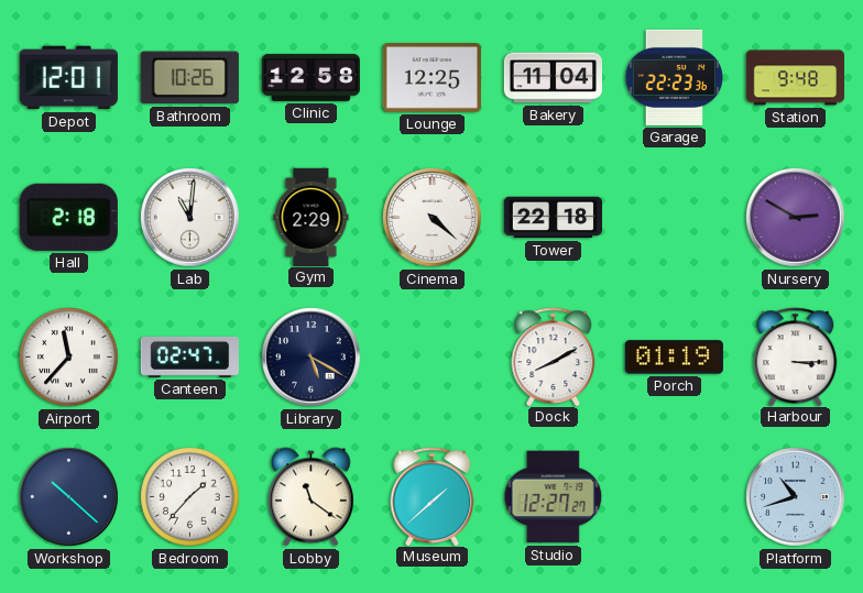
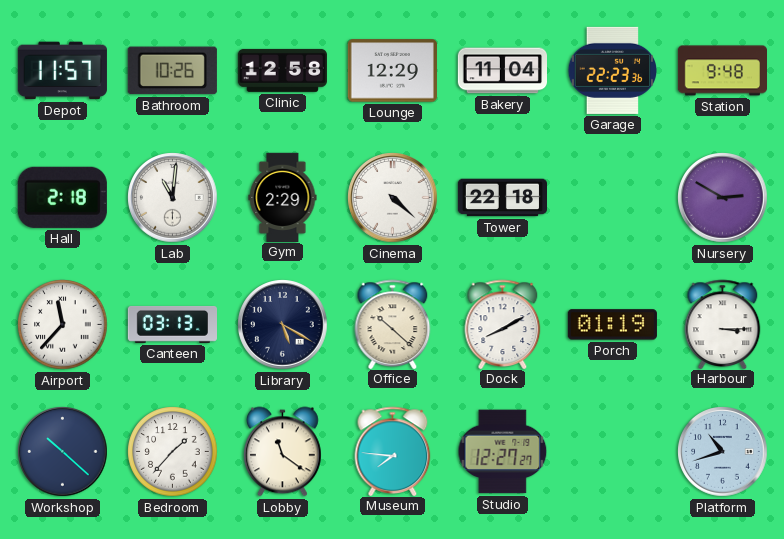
Depot: 12:01 -> 11:57
Lounge: 12:25 -> 12:29
Canteen: 02:47 -> 03:13
Office: none -> 10:22
Museum: 1:38 -> 7:46
